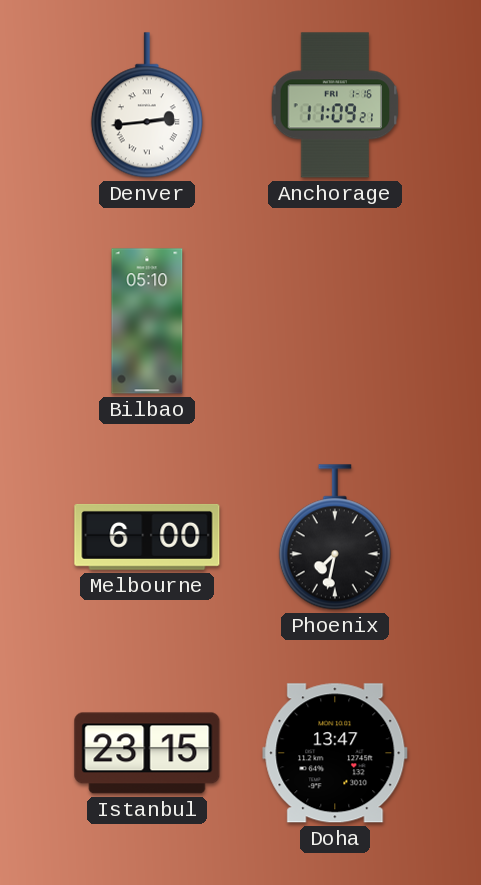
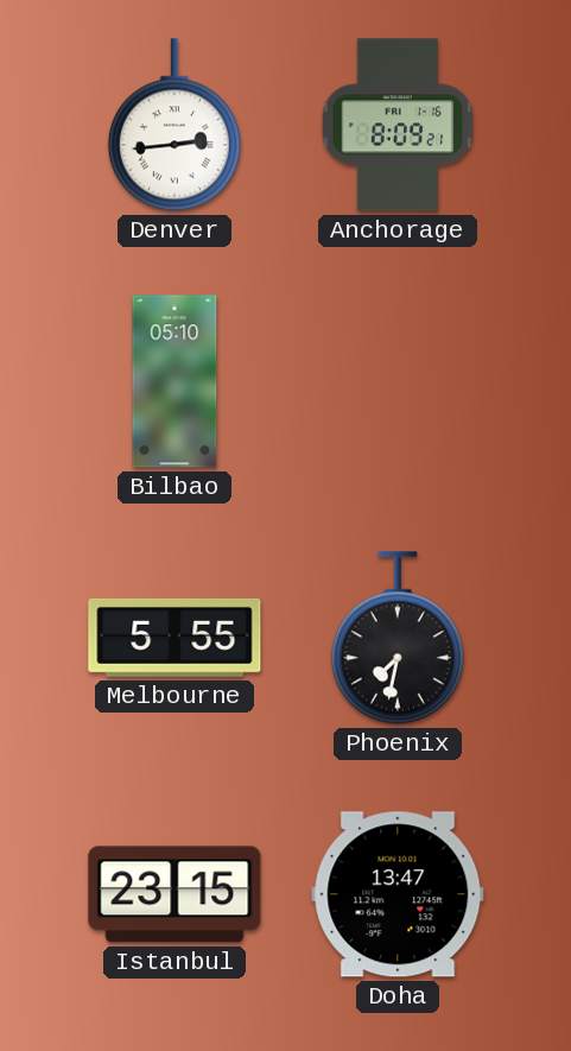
Anchorage: 11:09 -> 8:09
Melbourne: 6:00 -> 5:55
